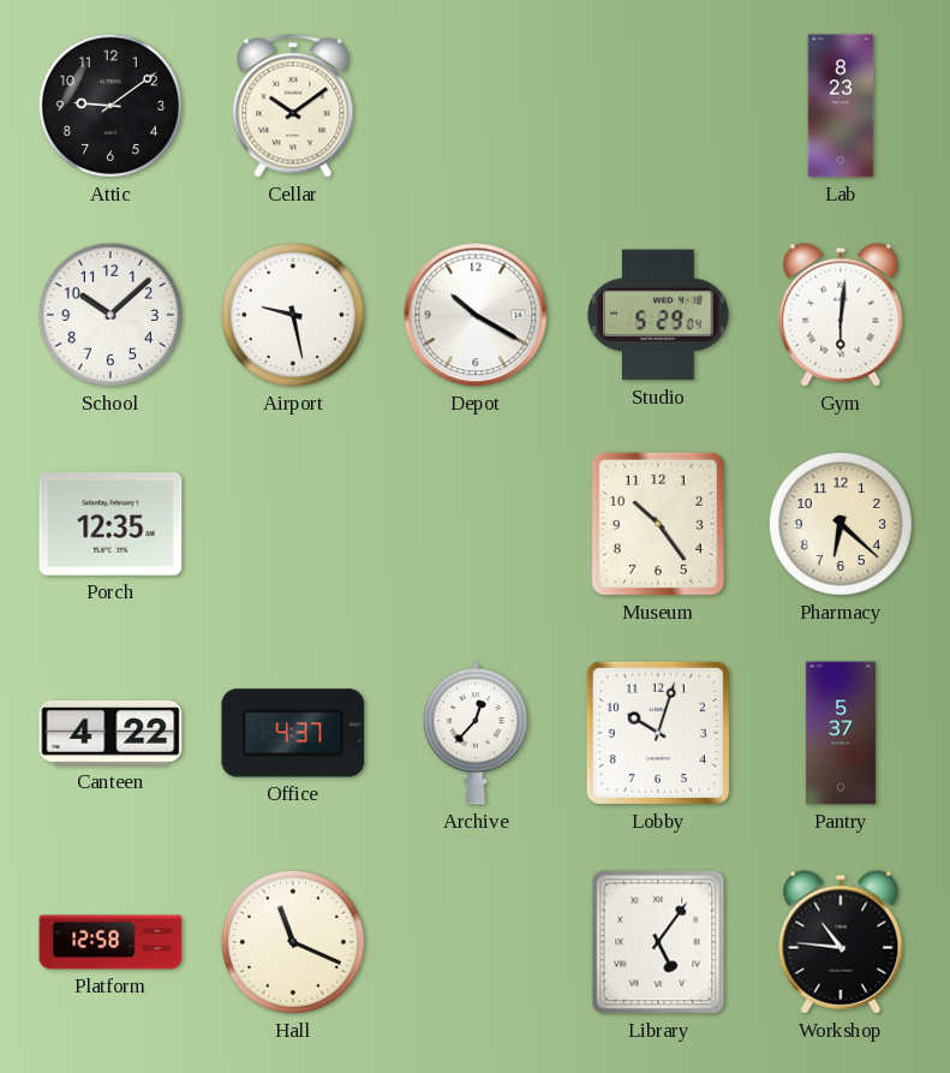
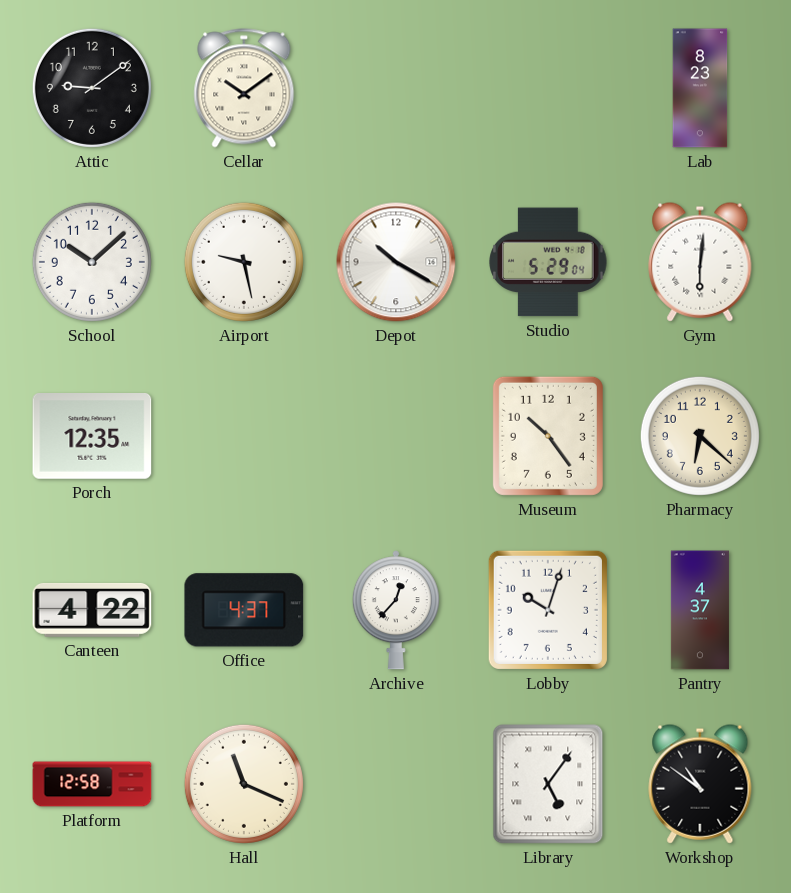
Pantry: 5:37 -> 4:37
Workshop: 10:46 -> 10:51
